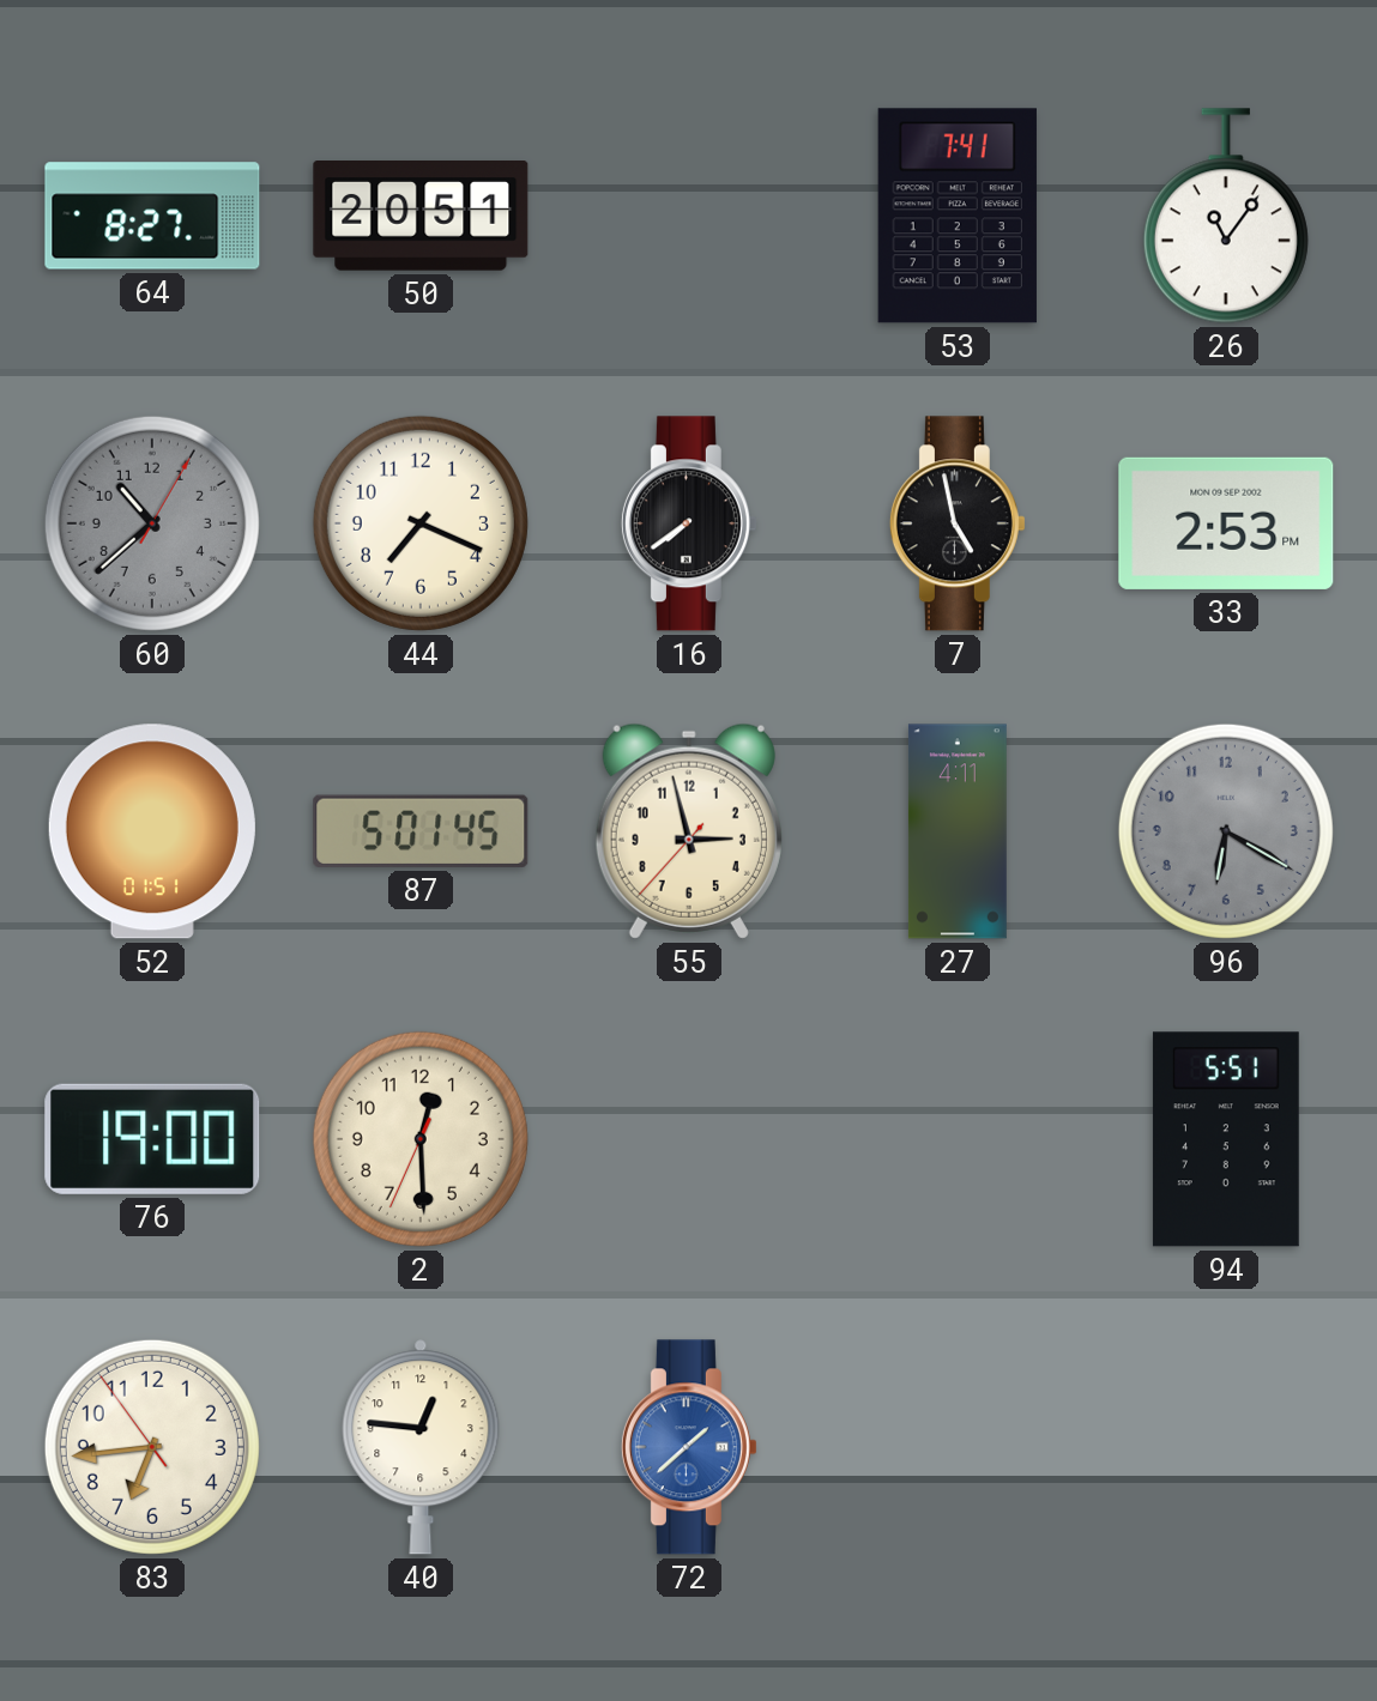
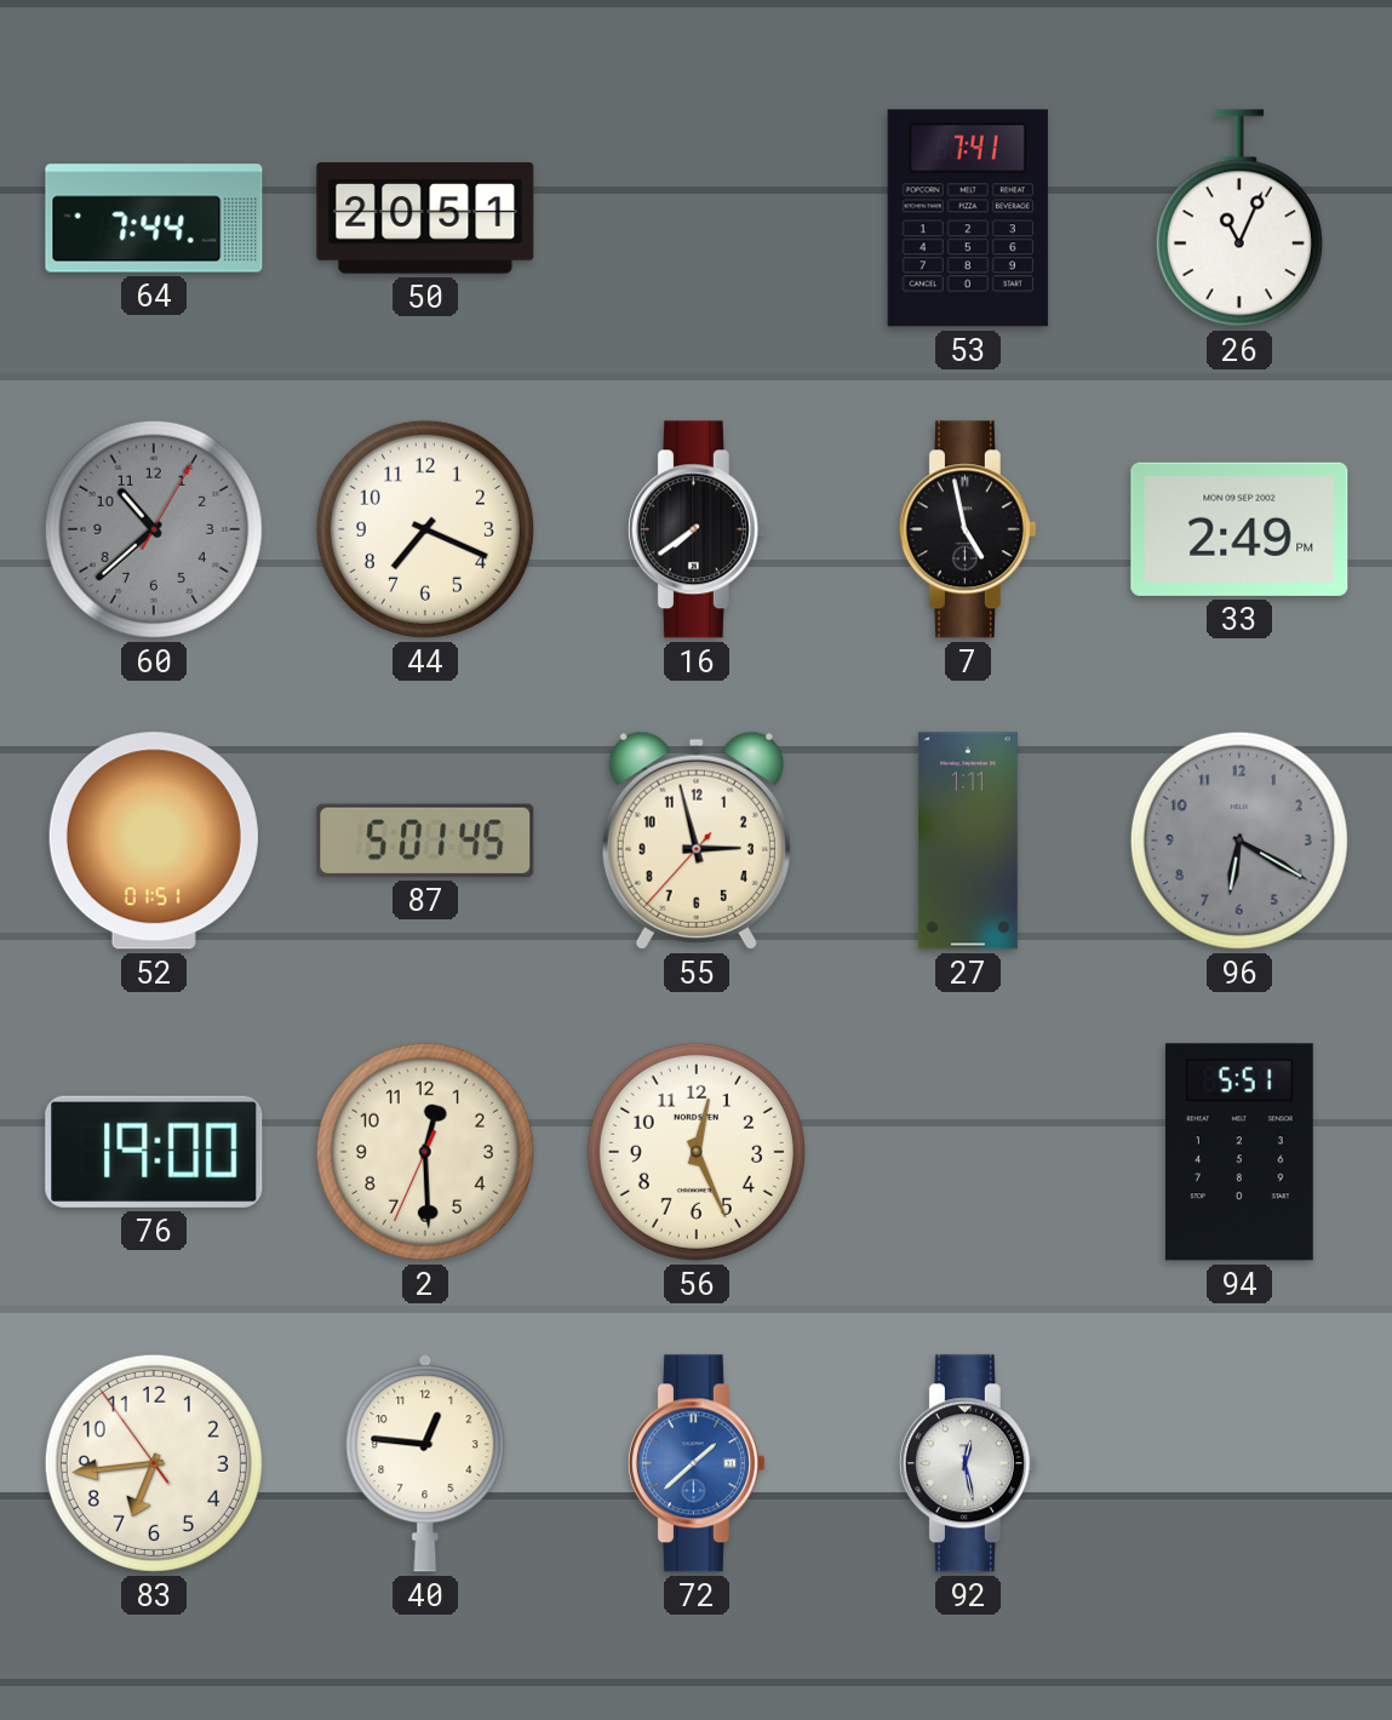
64: 8:27 -> 7:44
26: 11:06 -> 11:04
33: 2:53 -> 2:49
27: 4:11 -> 1:11
56: none -> 12:26
92: none -> 12:28
